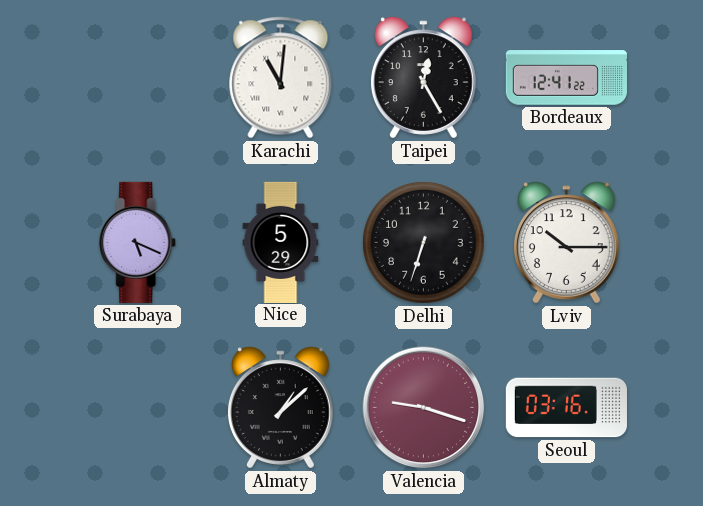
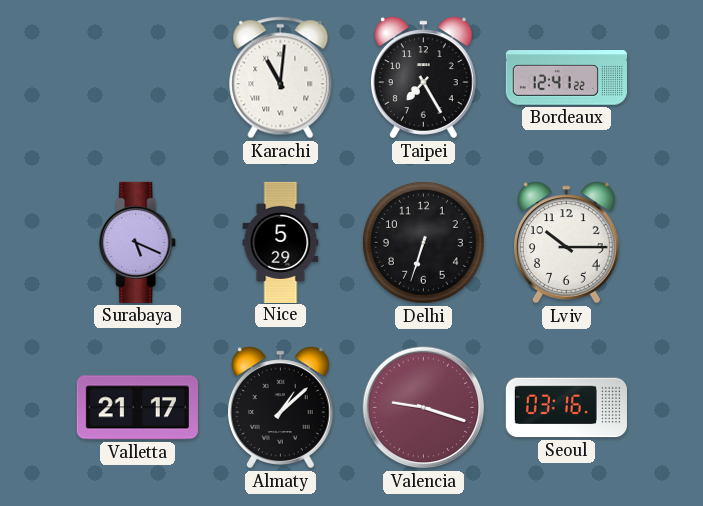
Taipei: 12:25 -> 7:25
Valletta: none -> 21:17
